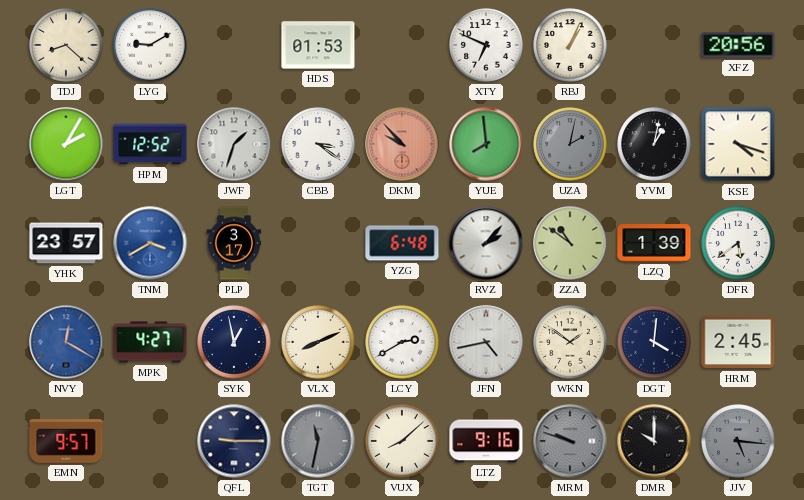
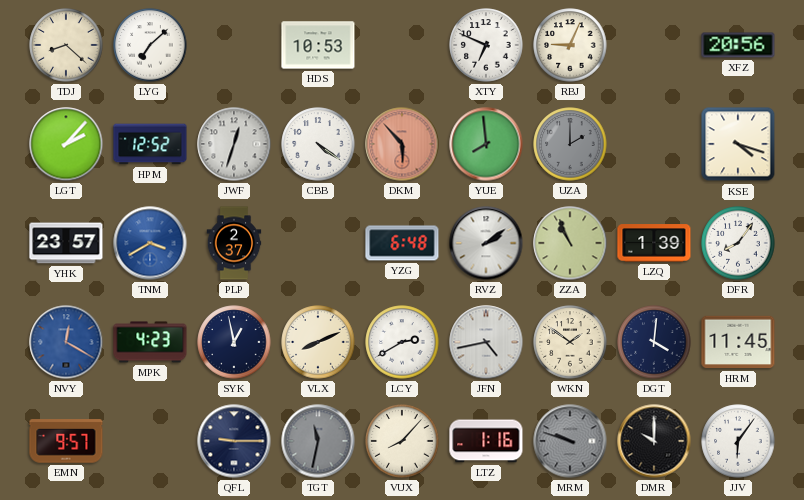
LYG: 9:10 -> 7:08
HDS: 01:53 -> 10:53
RBJ: 1:04 -> 9:04
LGT: 2:05 -> 2:07
JWF: 1:33 -> 12:33
CBB: 3:21 -> 4:21
DKM: 9:53 -> 5:53
UZA: 2:02 -> 2:00
YVM: 1:02 -> none
PLP: 3:17 -> 2:37
RVZ: 2:07 -> 2:09
ZZA: 10:51 -> 10:56
DFR: 5:39 -> 8:06
MPK: 4:27 -> 4:23
HRM: 2:45 -> 11:45
VUX: 8:08 -> 8:07
LTZ: 9:16 -> 1:16
JJV: 5:16 -> 6:06
JJV dial: grey -> white
